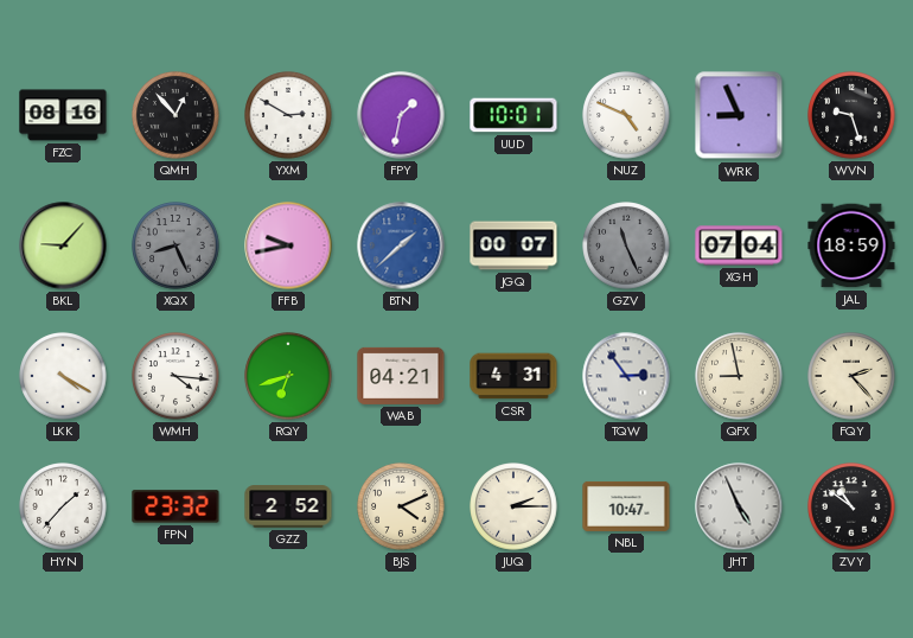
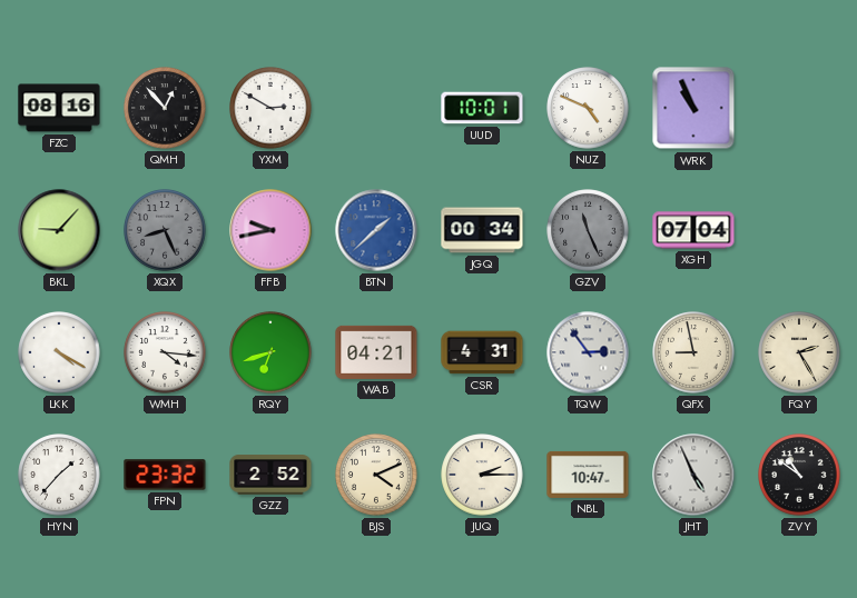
FPY: 1:32 -> none
WRK: 8:56 -> 10:56
WVN: 9:27 -> none
JGQ: 00:07 -> 00:34
JAL: 18:59 -> none
FQY: 2:23 -> 2:25
